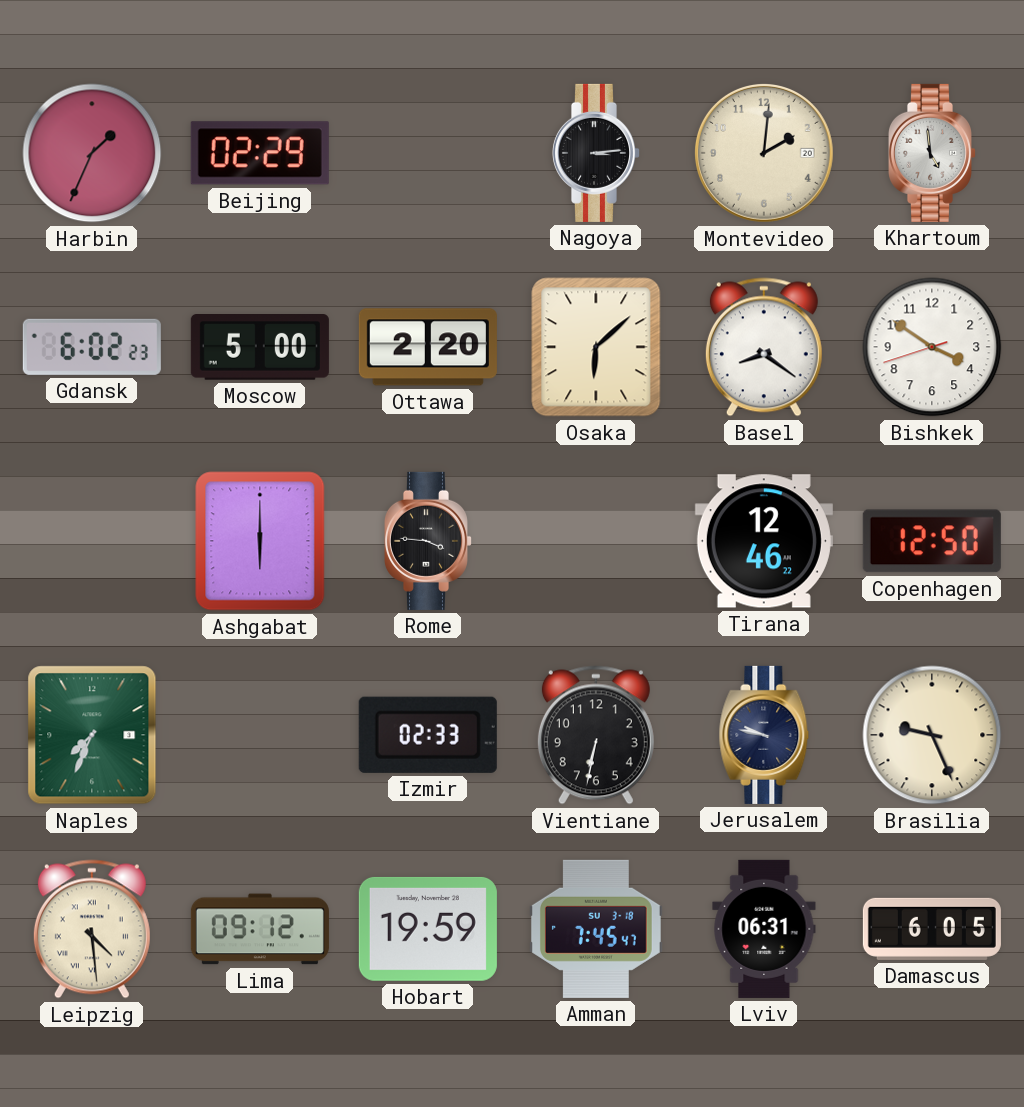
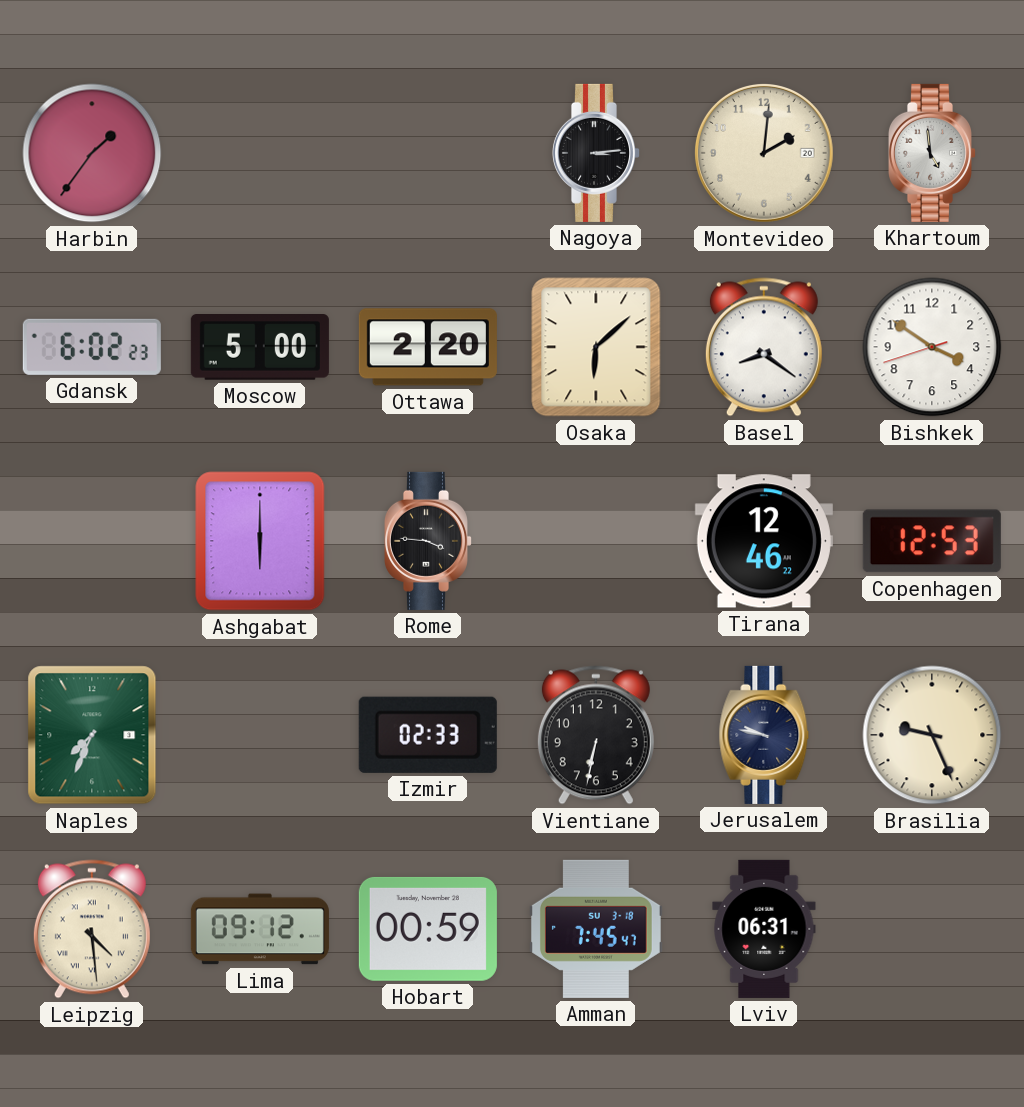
Harbin: 1:34 -> 1:36
Beijing: 02:29 -> none
Copenhagen: 12:50 -> 12:53
Hobart: 19:59 -> 00:59
Damascus: 6:05 -> none
